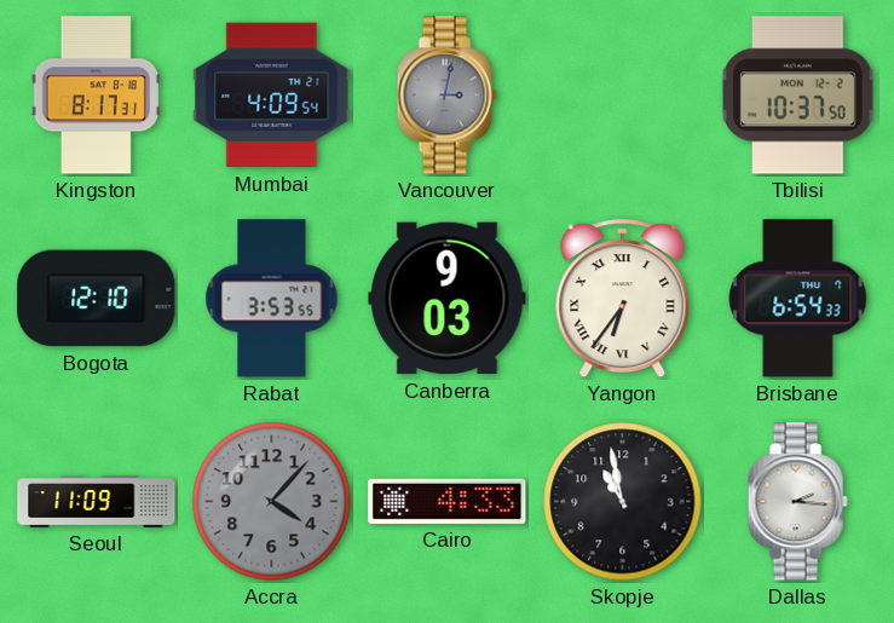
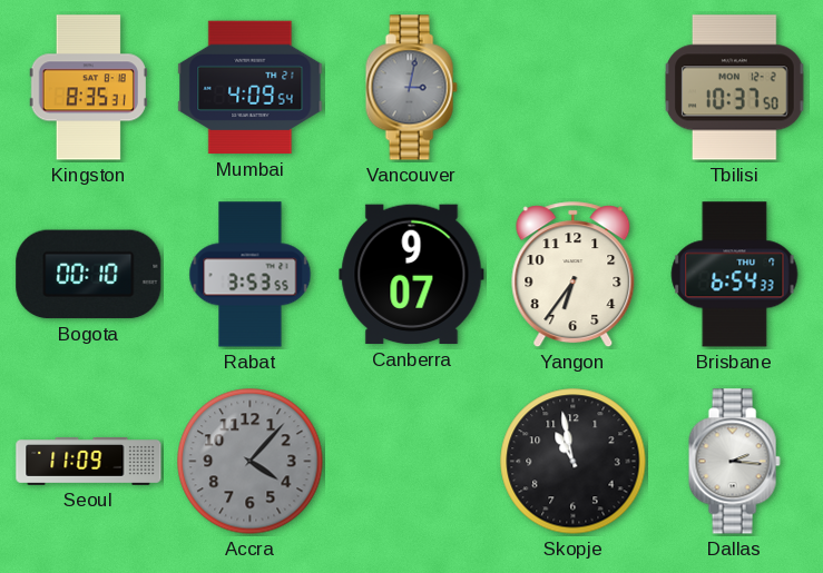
Kingston: 8:17 -> 8:35
Bogota: 12:10 -> 00:10
Canberra: 9:03 -> 9:07
Yangon numerals: Roman -> Arabic
Cairo: 4:33 -> none
